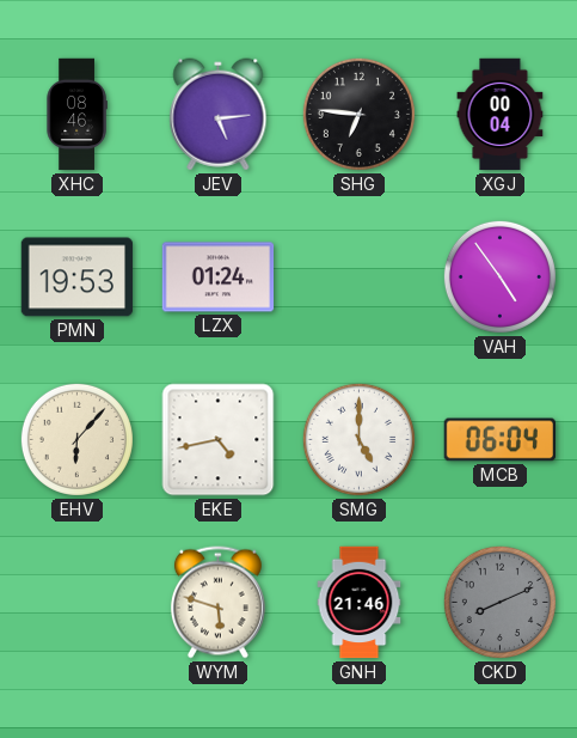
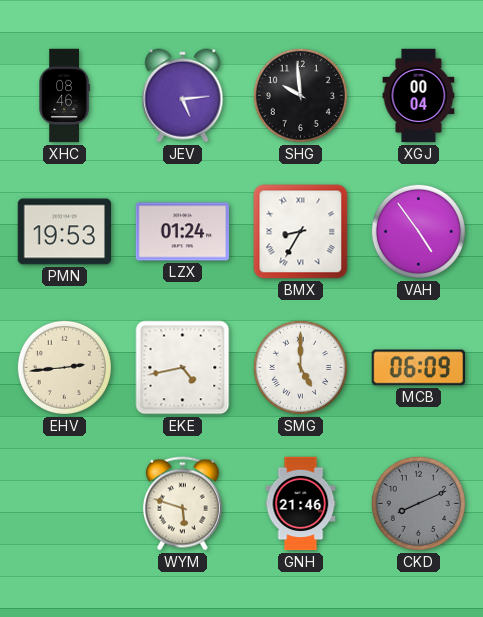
SHG: 6:46 -> 9:59
BMX: none -> 8:35
EHV: 6:07 -> 2:44
MCB: 06:04 -> 06:09
